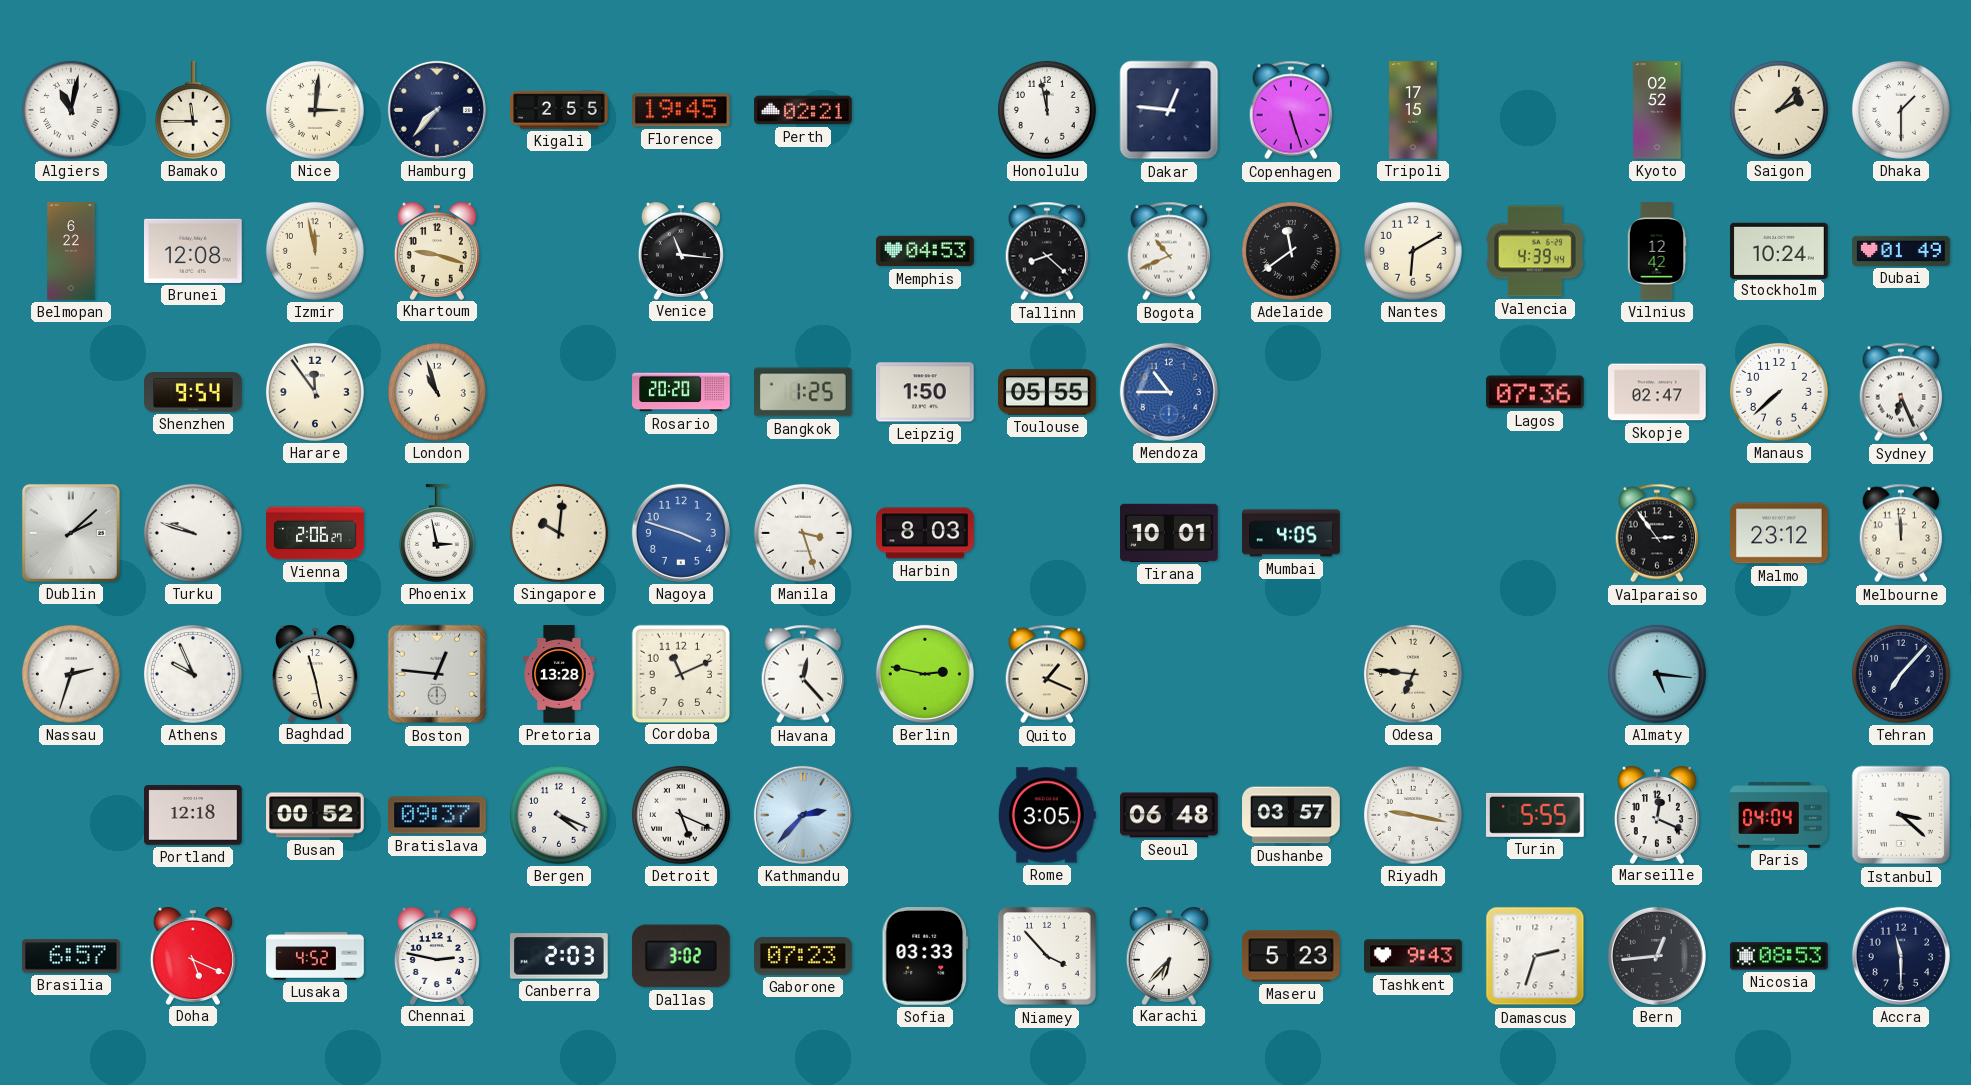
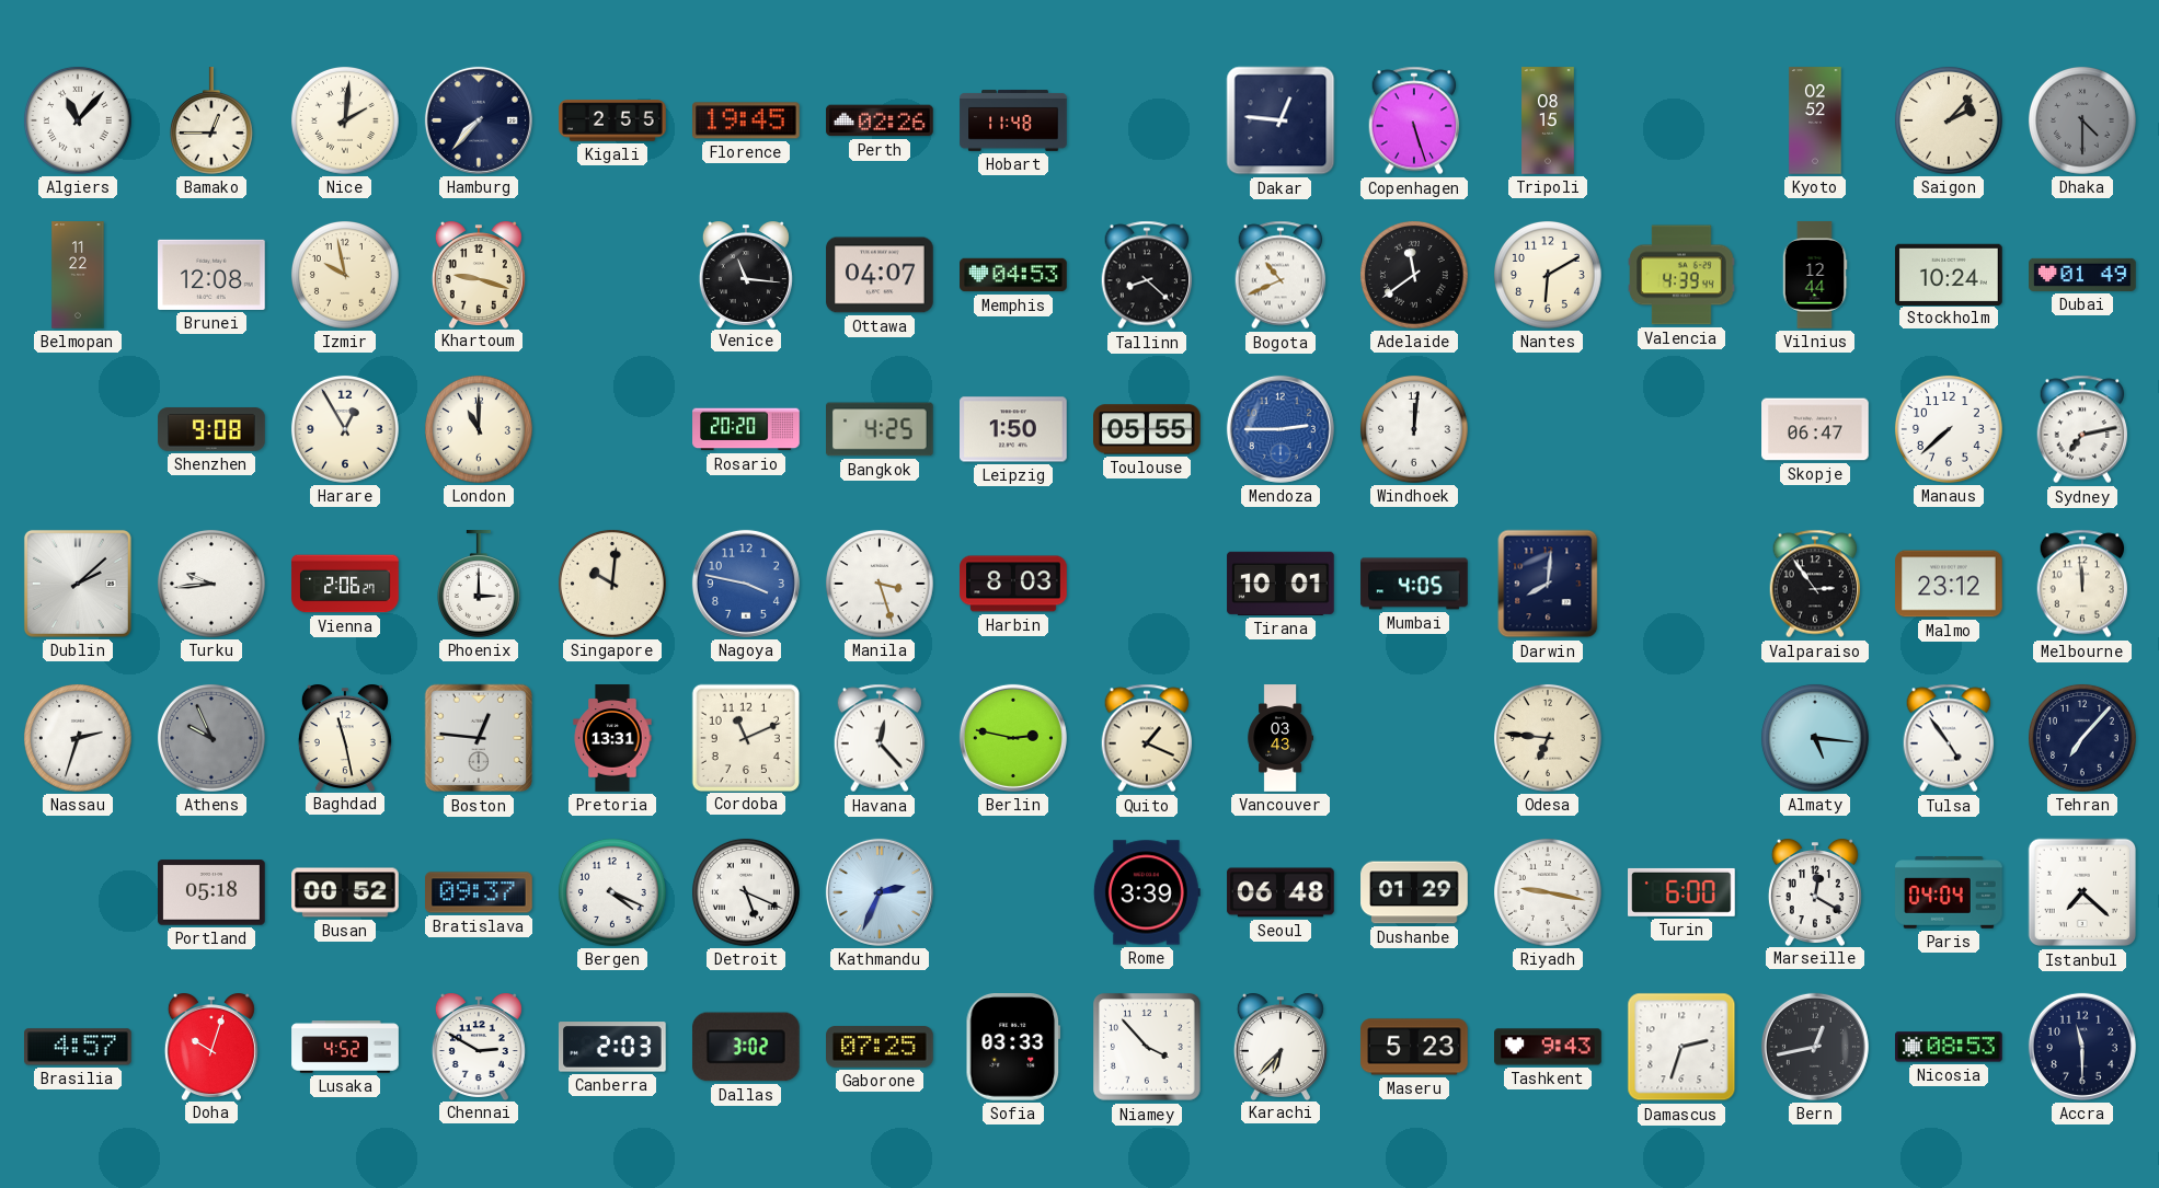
Algiers: 11:02 -> 11:07
Bamako: 11:45 -> 12:45
Nice: 3:01 -> 2:01
Perth: 02:21 -> 02:26
Hobart: none -> 11:48
Honolulu: 11:58 -> none
Tripoli: 17:15 -> 08:15
Dhaka: 1:30 -> 4:30
Dhaka dial: white -> grey
Belmopan: 6:22 -> 11:22
Izmir: 11:58 -> 9:58
Ottawa: none -> 04:07
Vilnius: 12:42 -> 12:44
Shenzhen: 9:54 -> 9:08
Harare: 11:54 -> 12:55
London: 10:57 -> 11:00
Bangkok: 1:25 -> 4:25
Mendoza: 10:45 -> 2:45
Windhoek: none -> 12:01
Lagos: 07:36 -> none
Skopje: 02:47 -> 06:47
Sydney: 6:26 -> 7:13
Turku: 9:48 -> 9:44
Phoenix: 2:58 -> 3:00
Nagoya: 3:48 -> 3:47
Darwin: none -> 8:01
Athens dial: white -> grey
Pretoria: 13:28 -> 13:31
Vancouver: none -> 03:43
Tulsa: none -> 4:54
Portland: 12:18 -> 05:18
Kathmandu: 2:37 -> 2:34
Rome: 3:05 -> 3:39
Dushanbe: 03:57 -> 01:29
Turin: 5:55 -> 6:00
Marseille: 12:19 -> 12:20
Istanbul: 3:22 -> 7:22
Brasilia: 6:57 -> 4:57
Doha: 5:19 -> 10:03
Chennai: 2:47 -> 2:50
Gaborone: 07:23 -> 07:25
Bern: 12:44 -> 12:43
